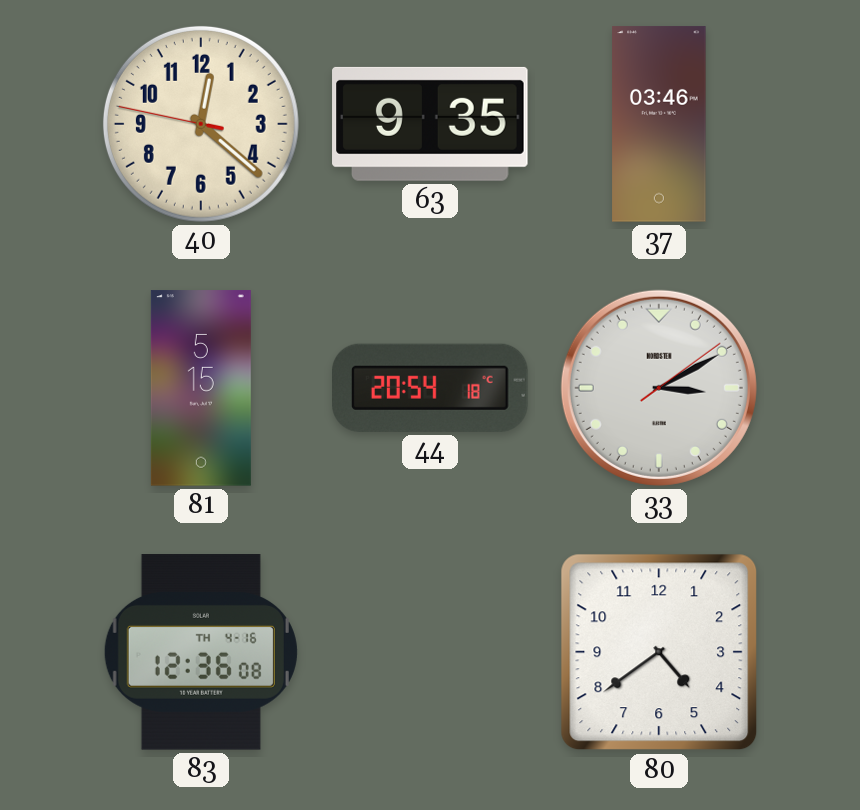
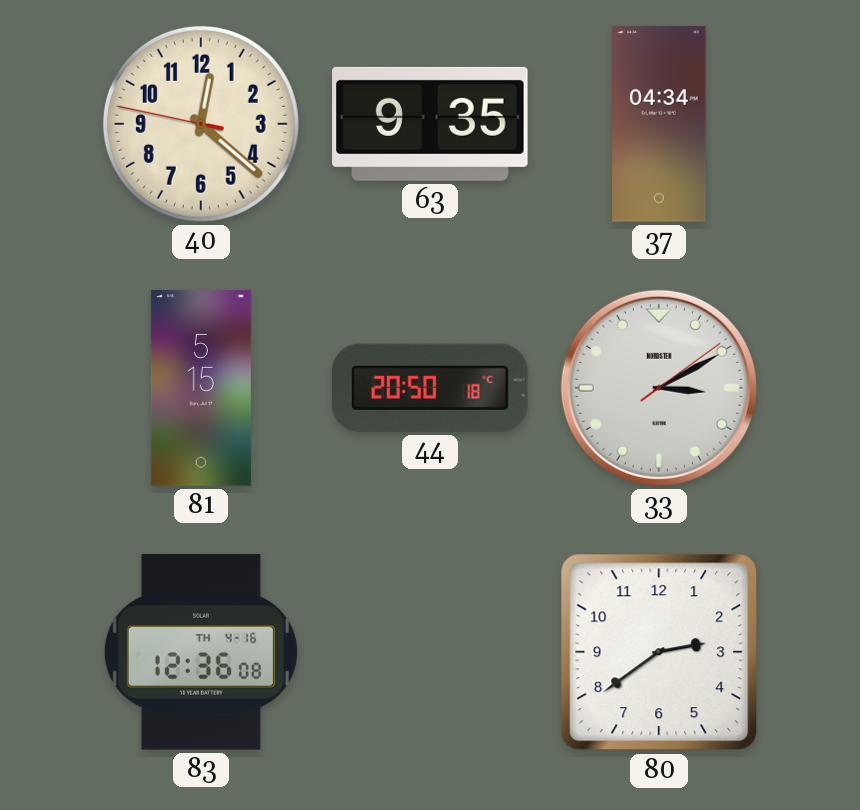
37: 03:46 -> 04:34
44: 20:54 -> 20:50
80: 4:39 -> 2:39
